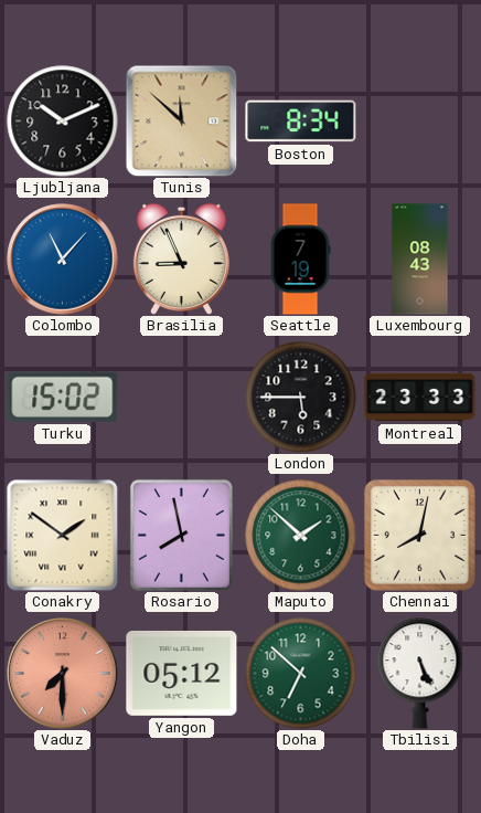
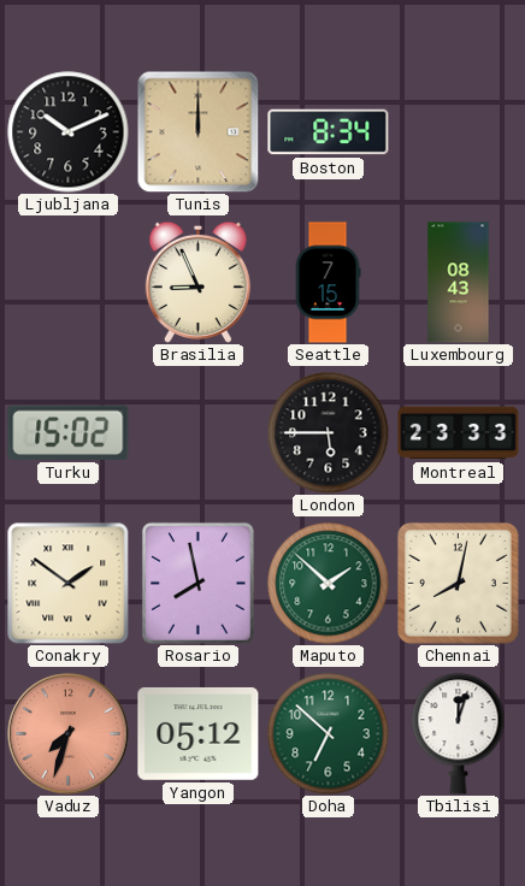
Tunis: 11:52 -> 12:00
Colombo: 11:07 -> none
Seattle: 7:19 -> 7:15
Vaduz: 7:30 -> 7:33
Tbilisi: 5:26 -> 12:03
